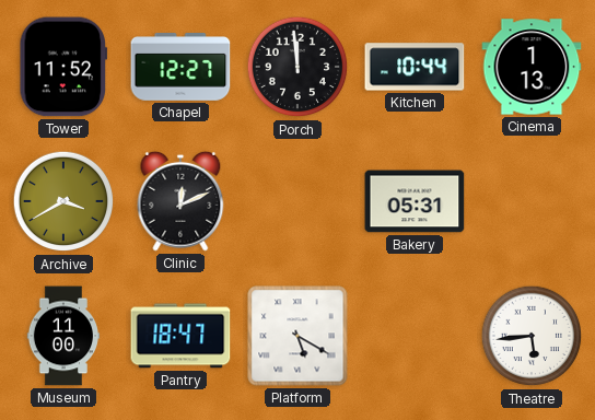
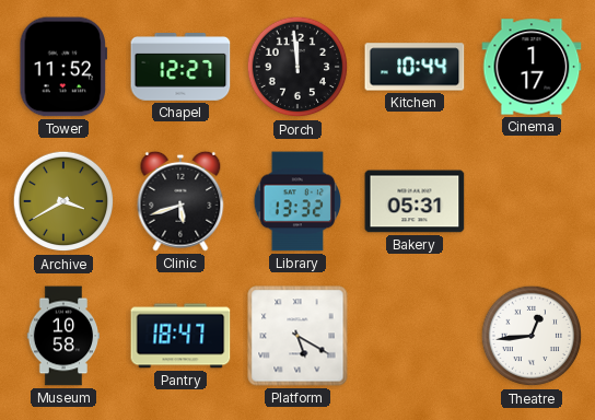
Cinema: 1:13 -> 1:17
Clinic: 12:11 -> 5:42
Library: none -> 13:32
Museum: 11:00 -> 10:58
Theatre: 5:44 -> 12:44
